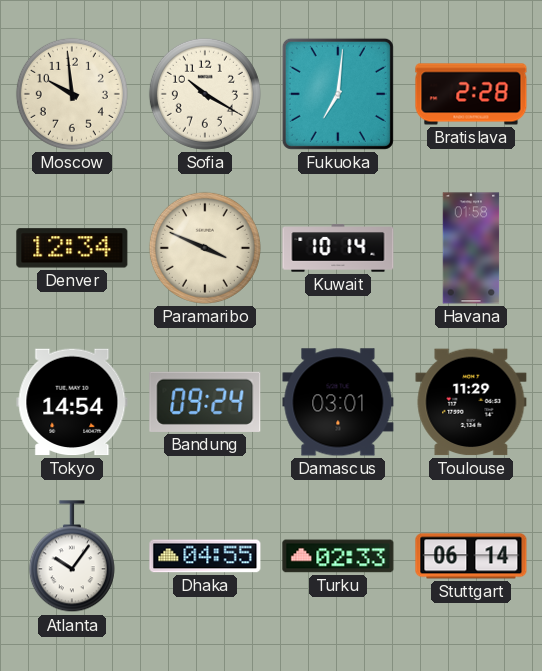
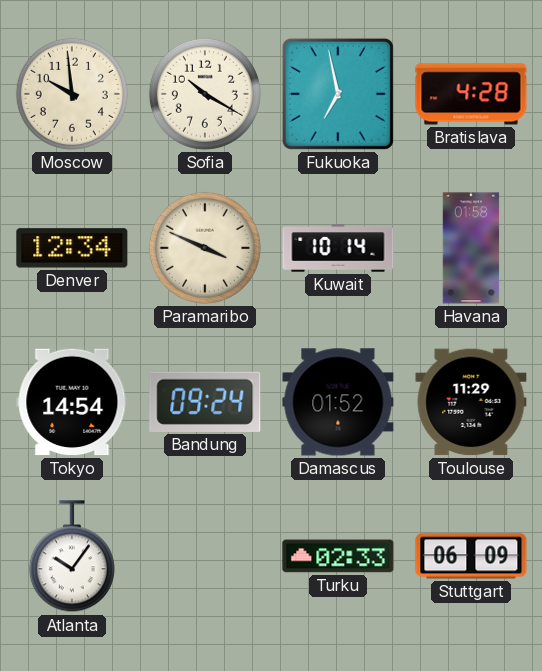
Fukuoka: 7:01 -> 6:58
Bratislava: 2:28 -> 4:28
Damascus: 03:01 -> 01:52
Dhaka: 04:55 -> none
Stuttgart: 06:14 -> 06:09
